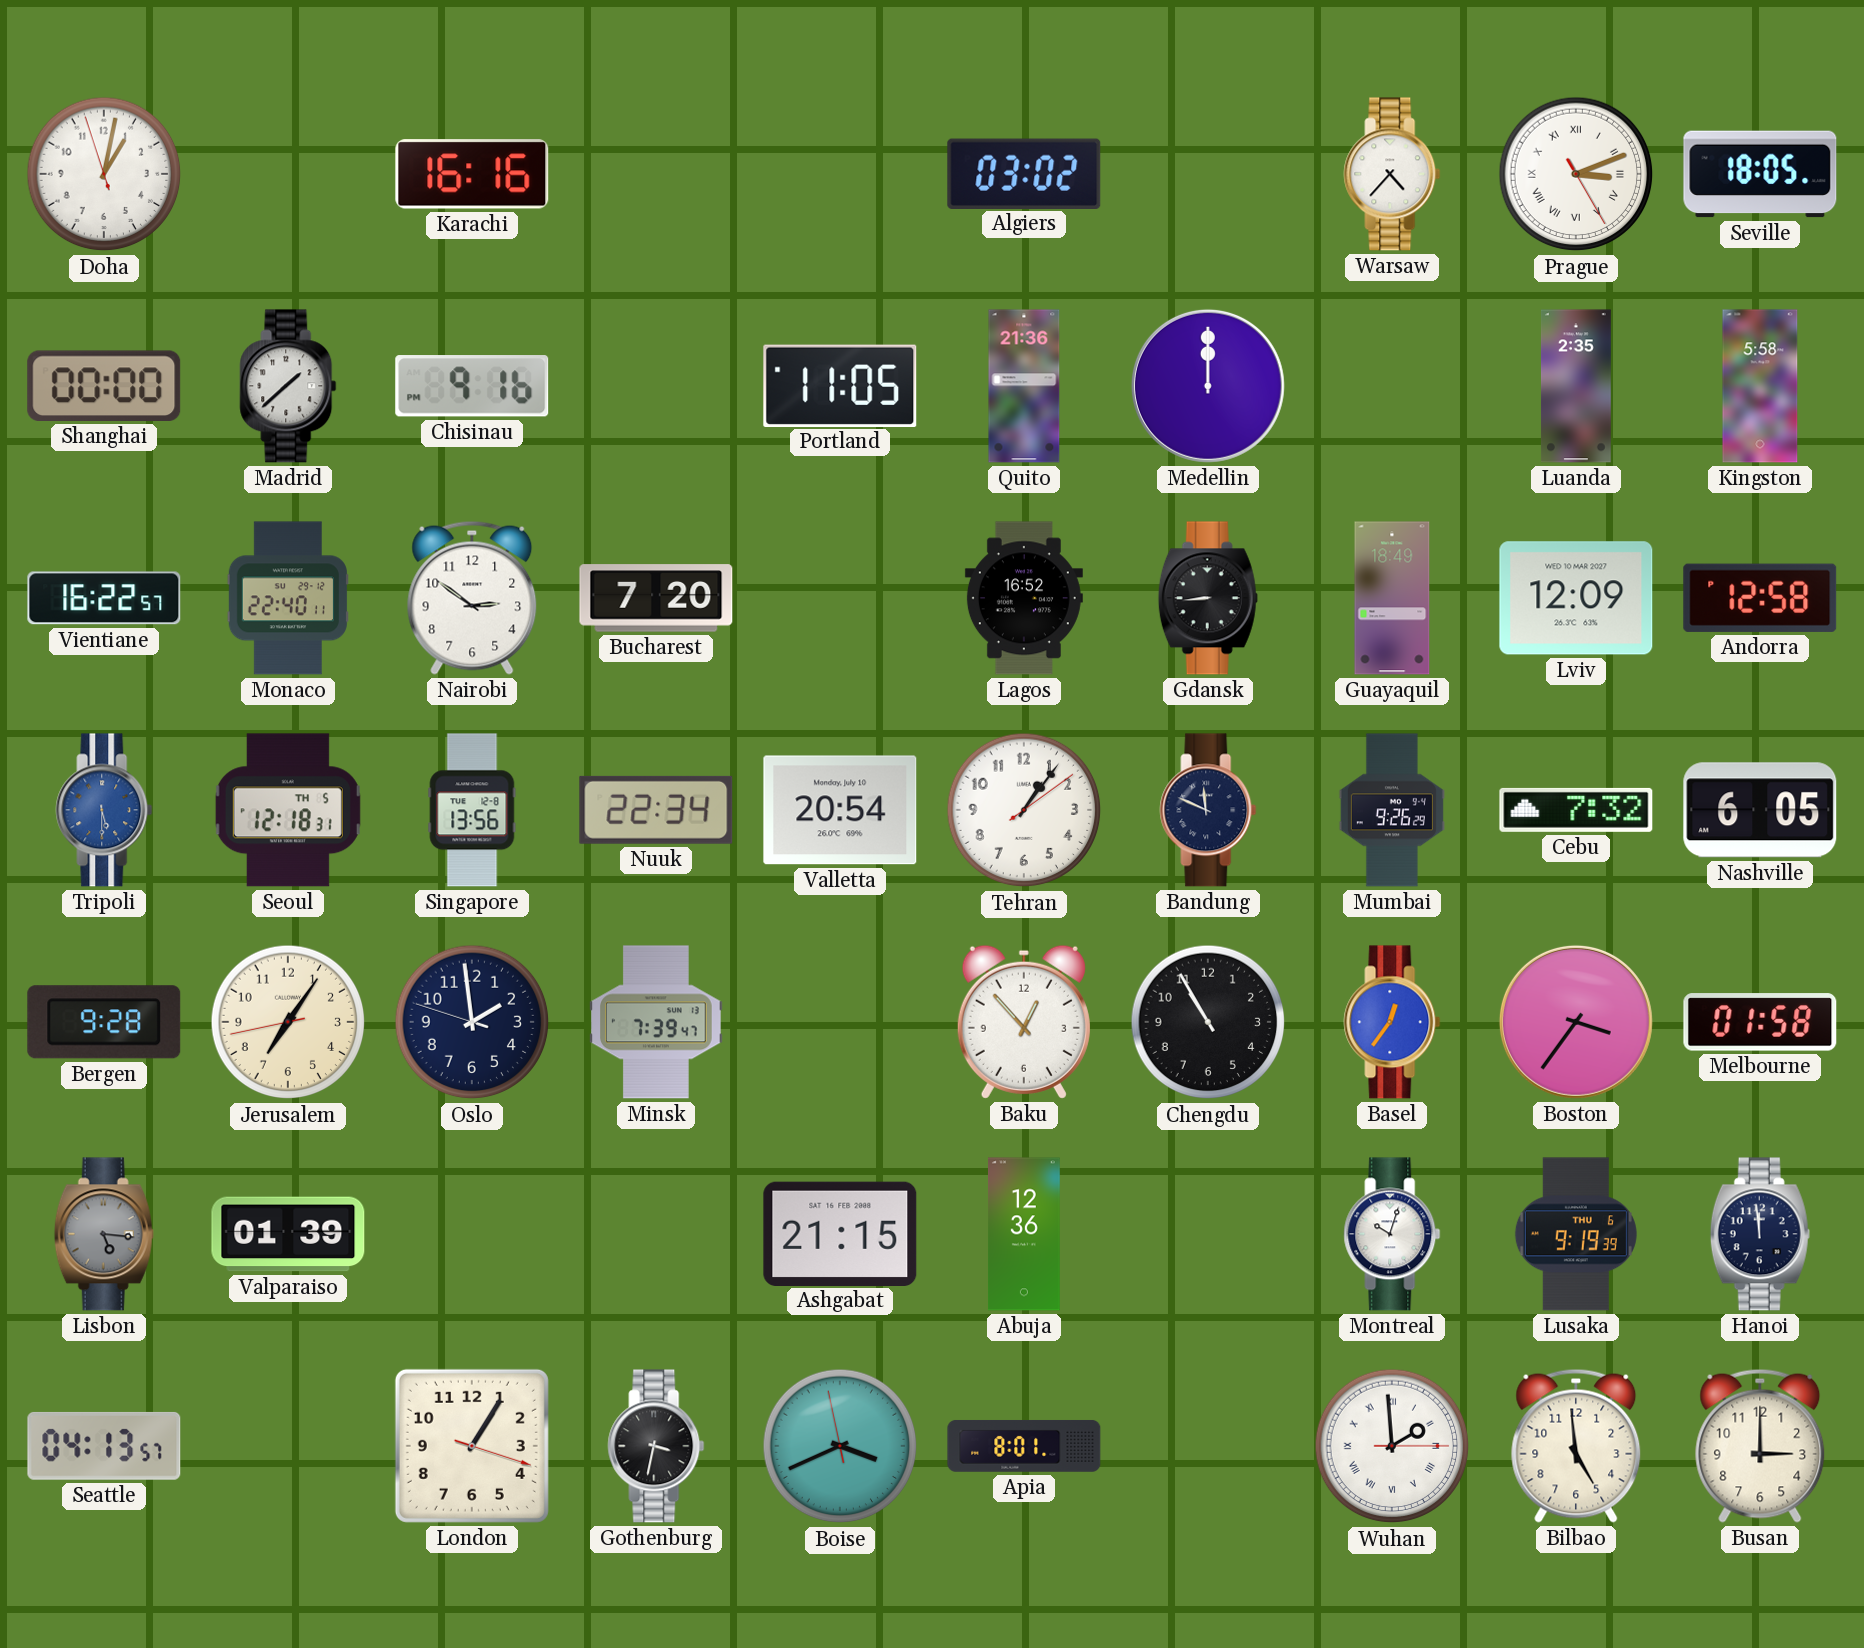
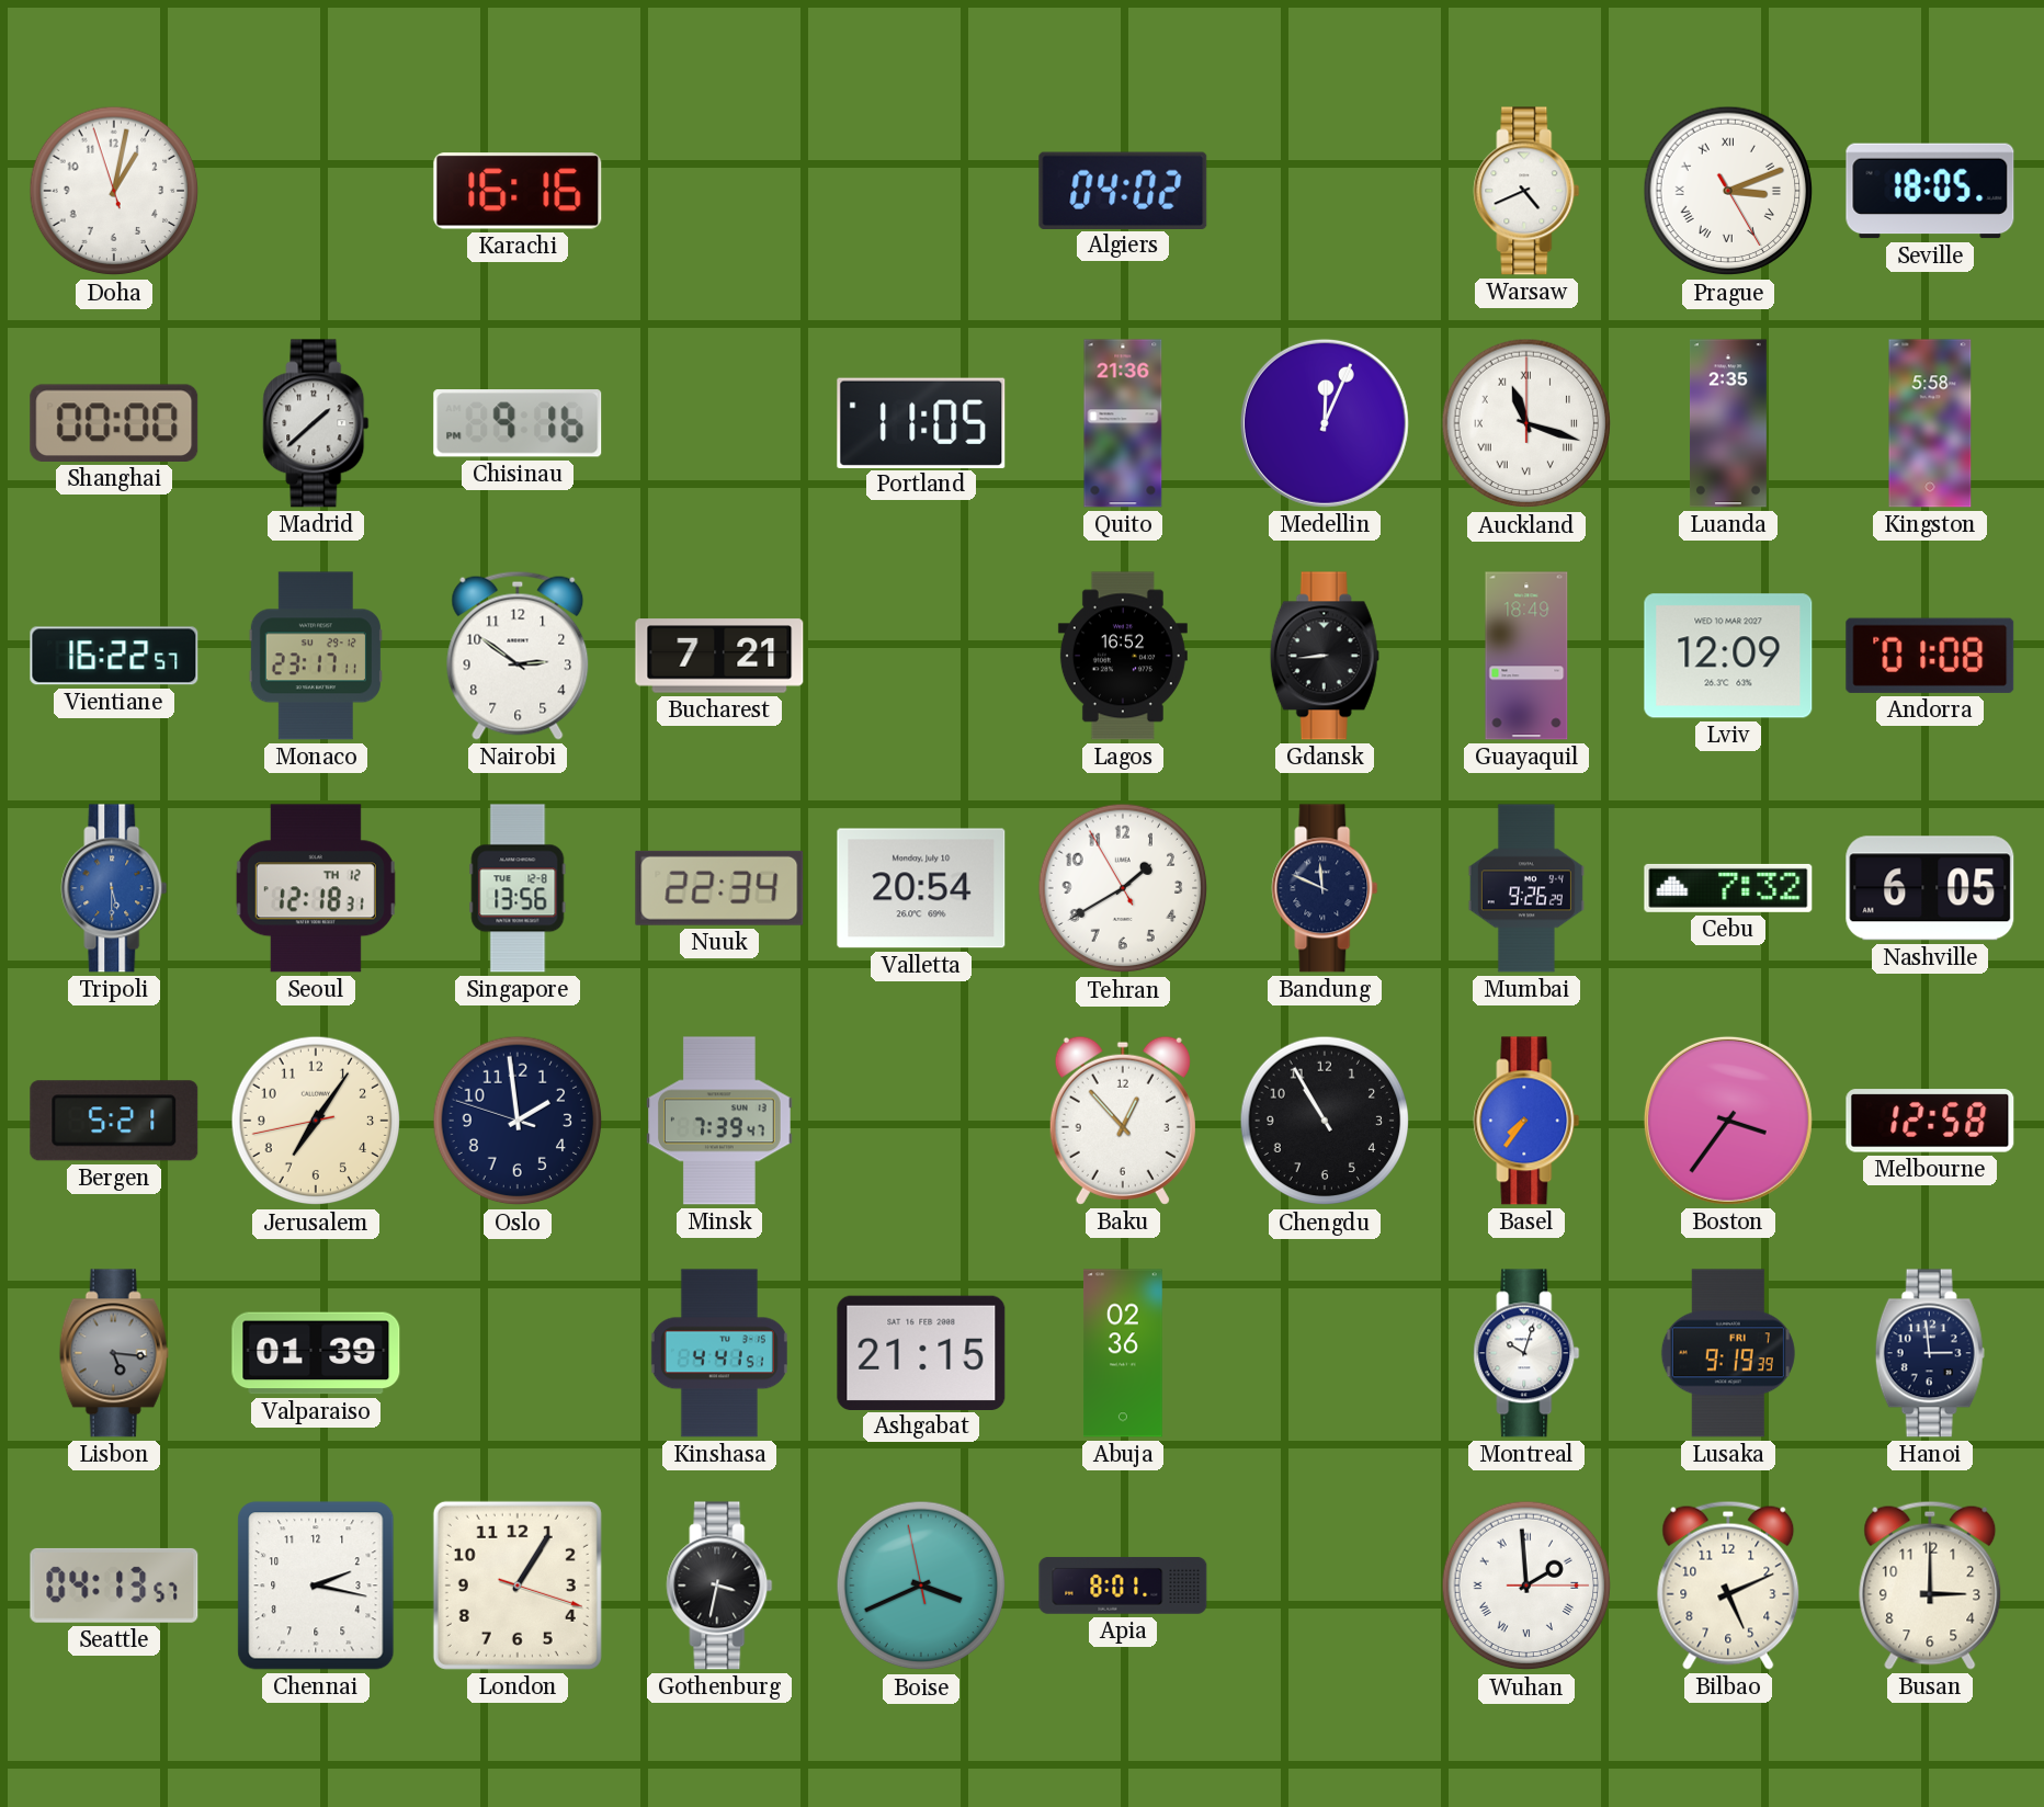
Algiers: 03:02 -> 04:02
Warsaw: 4:37 -> 4:41
Medellin: 12:00 -> 12:04
Auckland: none -> 11:18
Monaco: 22:40 -> 23:17
Bucharest: 7:20 -> 7:21
Andorra: 12:58 -> 01:08
Seoul date: TH 5 -> TH 12
Tehran: 1:06 -> 1:39
Bergen: 9:28 -> 5:21
Basel: 12:36 -> 7:36
Melbourne: 01:58 -> 12:58
Kinshasa: none -> 4:41
Abuja: 12:36 -> 02:36
Lusaka date: THU 6 -> FRI 7
Hanoi: 11:59 -> 2:59
Chennai: none -> 2:17
Bilbao: 4:59 -> 5:11
